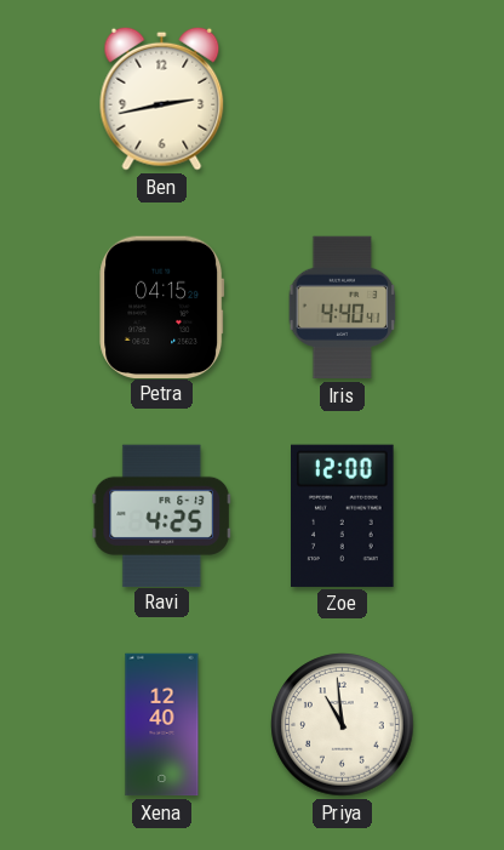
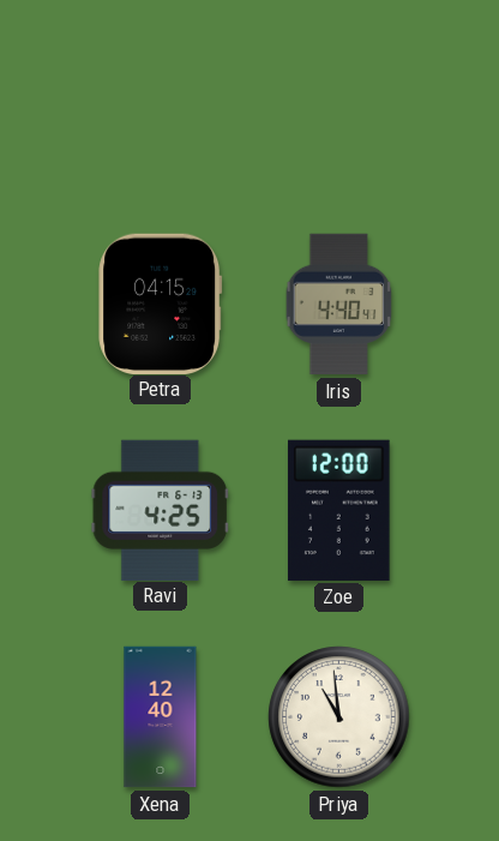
Ben: 2:43 -> none
